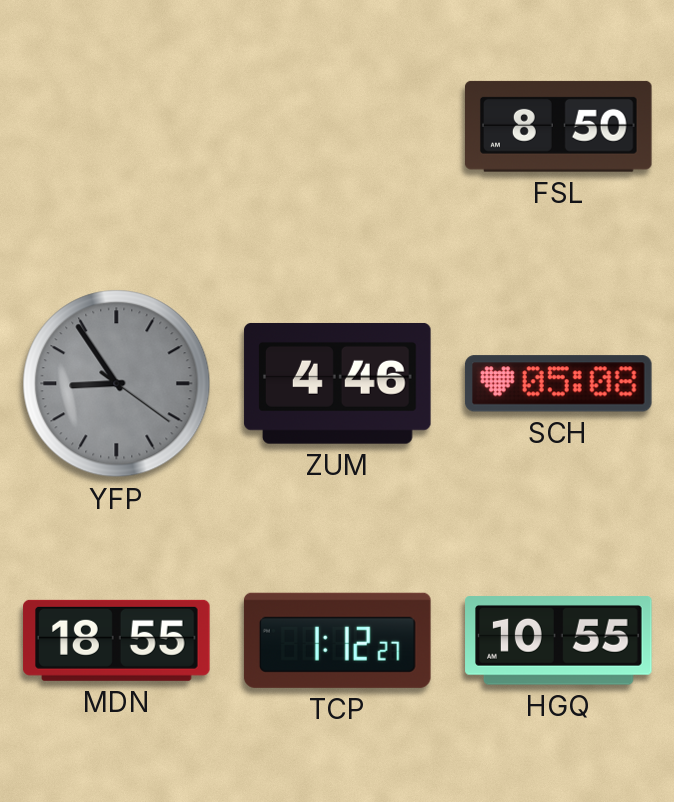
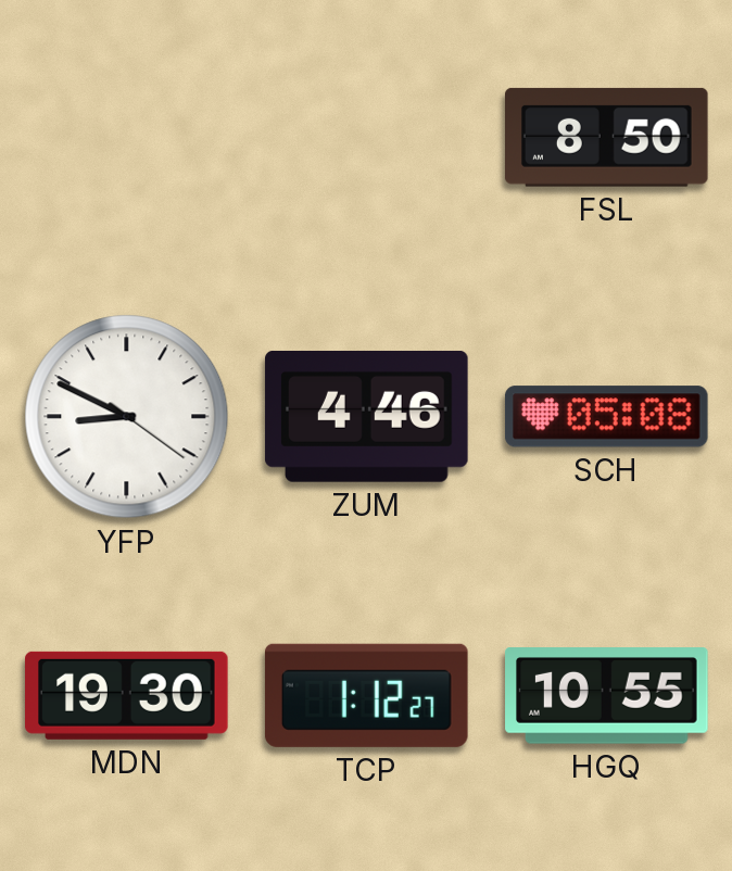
YFP: 8:54 -> 8:49
YFP dial: grey -> white
MDN: 18:55 -> 19:30
